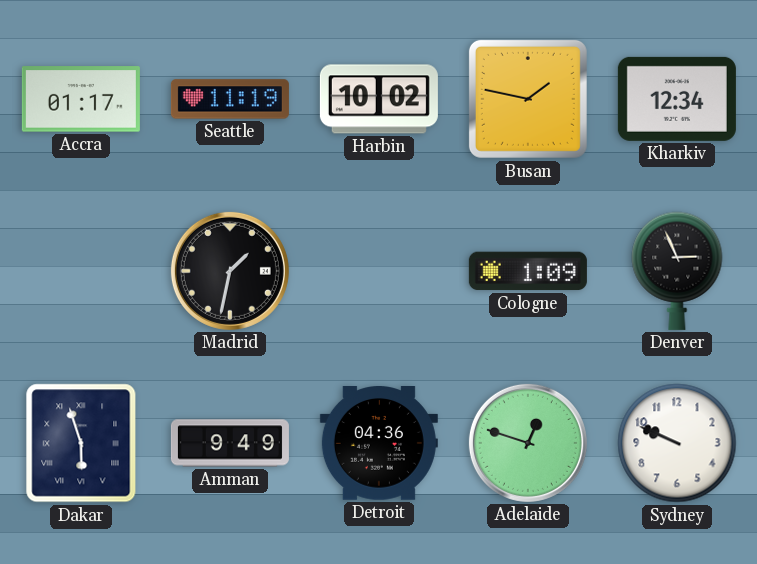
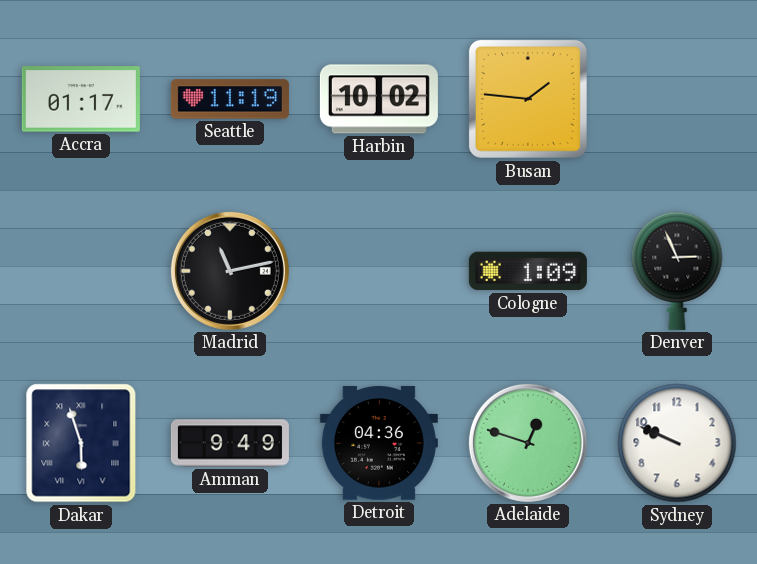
Busan: 1:47 -> 1:46
Kharkiv: 12:34 -> none
Madrid: 1:32 -> 11:13
